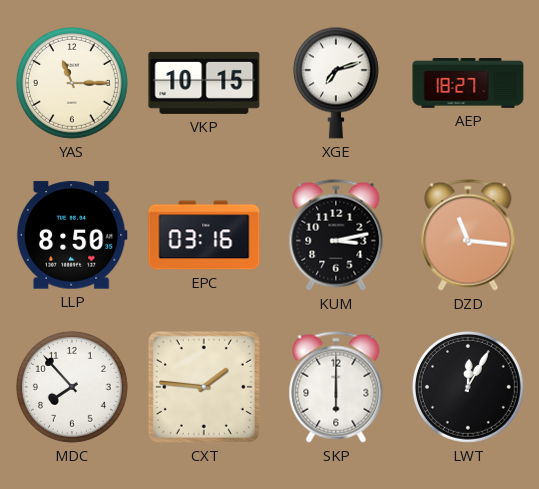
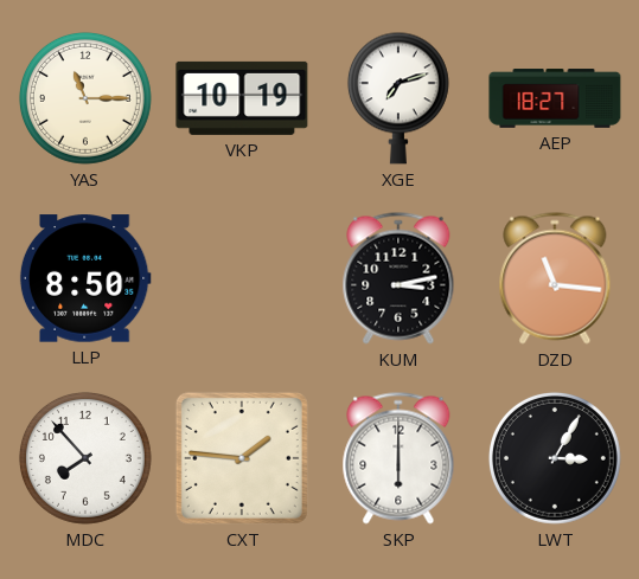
VKP: 10:15 -> 10:19
EPC: 03:16 -> none
LWT: 12:05 -> 3:05
